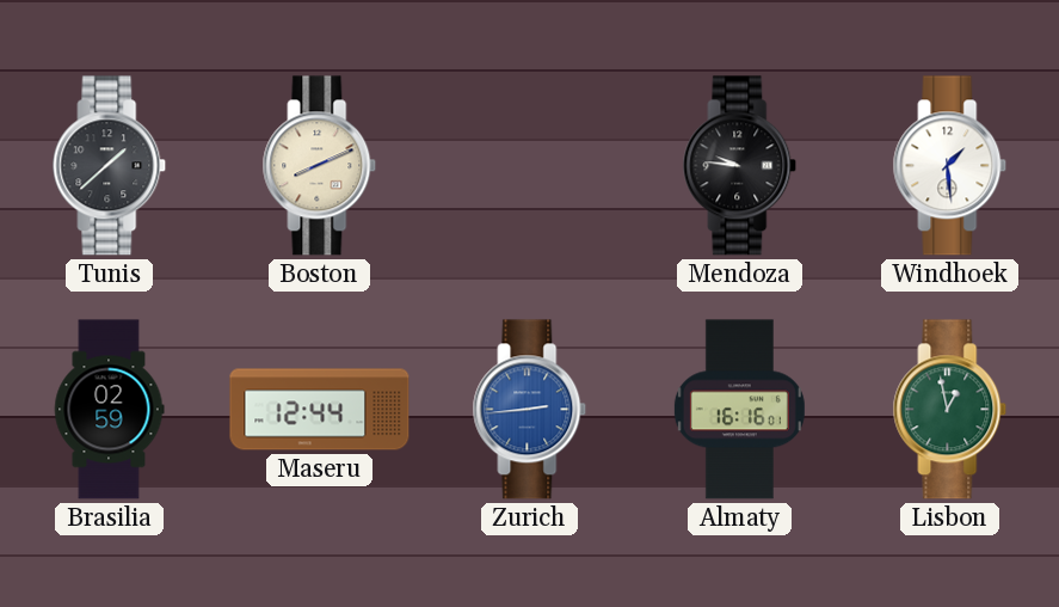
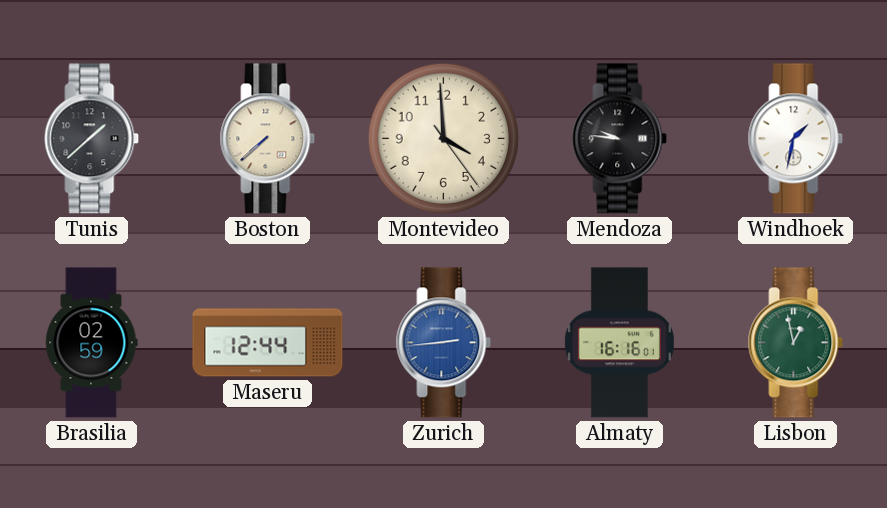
Boston: 8:11 -> 7:38
Montevideo: none -> 3:59
Windhoek: 1:29 -> 1:32
